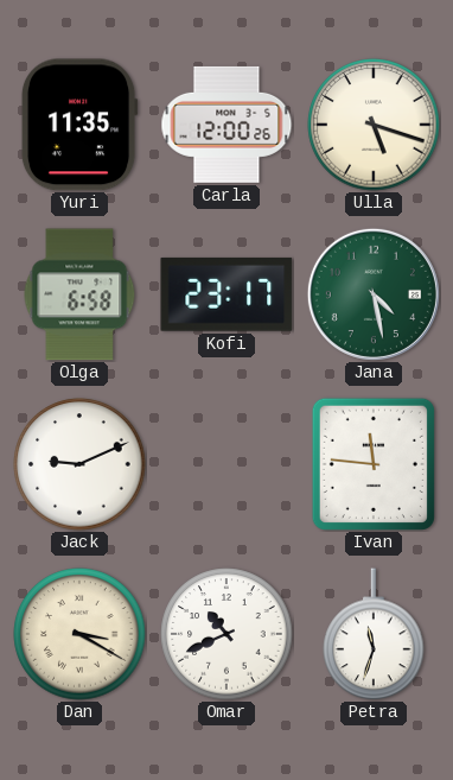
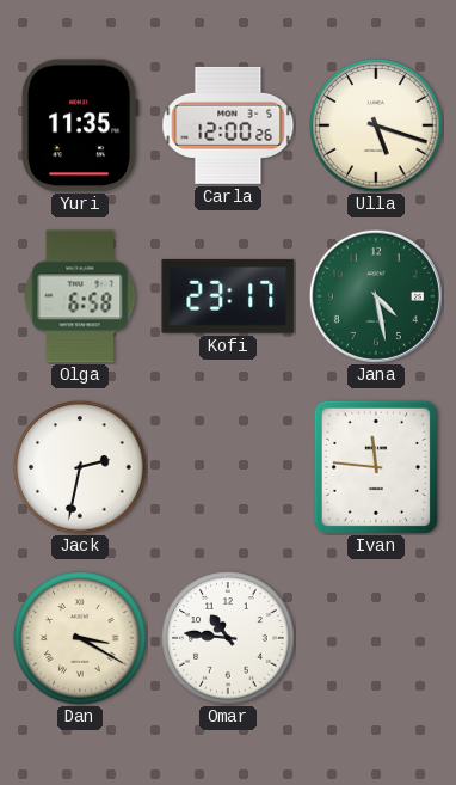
Jack: 9:11 -> 2:32
Omar: 10:41 -> 10:46
Petra: 11:33 -> none
